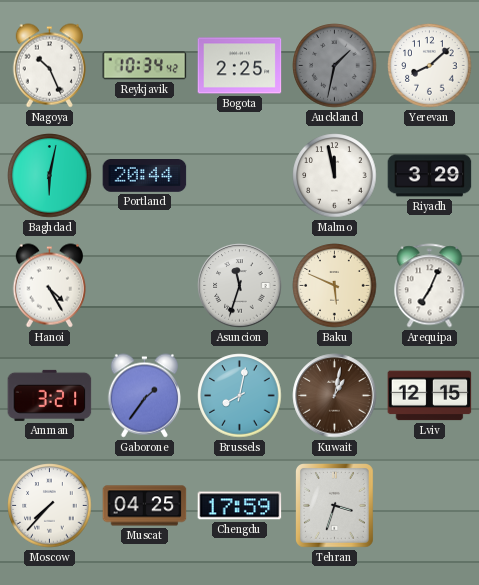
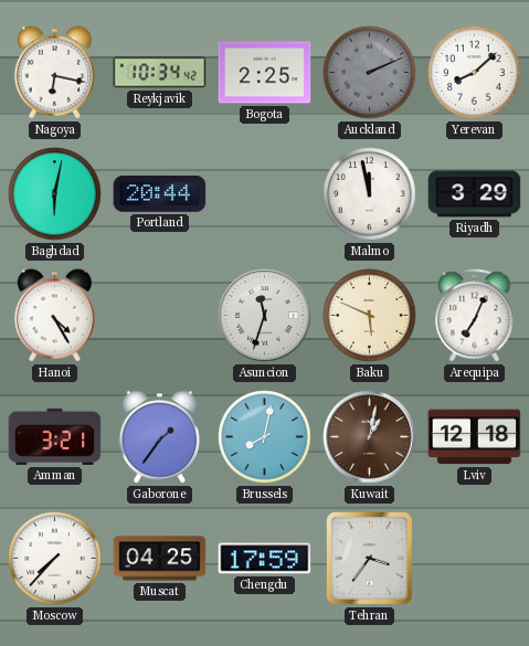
Nagoya: 10:26 -> 6:17
Auckland: 1:32 -> 2:11
Lviv: 12:15 -> 12:18
Tehran: 3:33 -> 3:36
